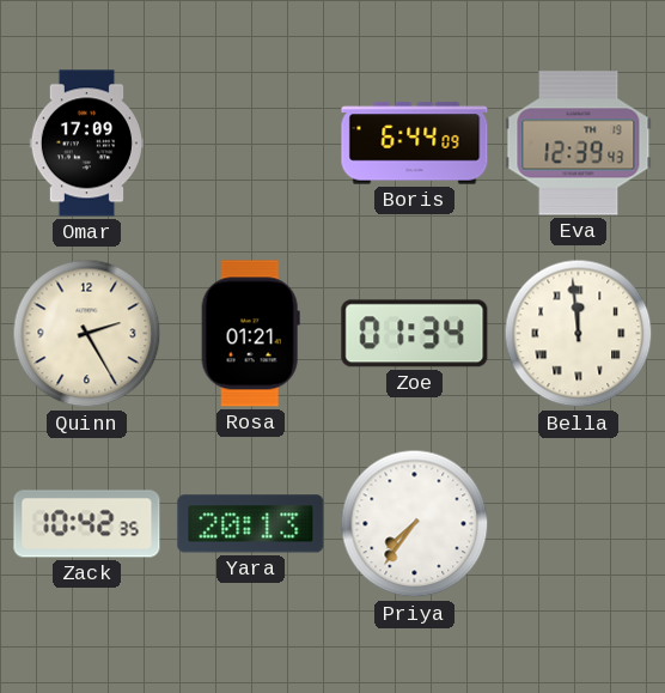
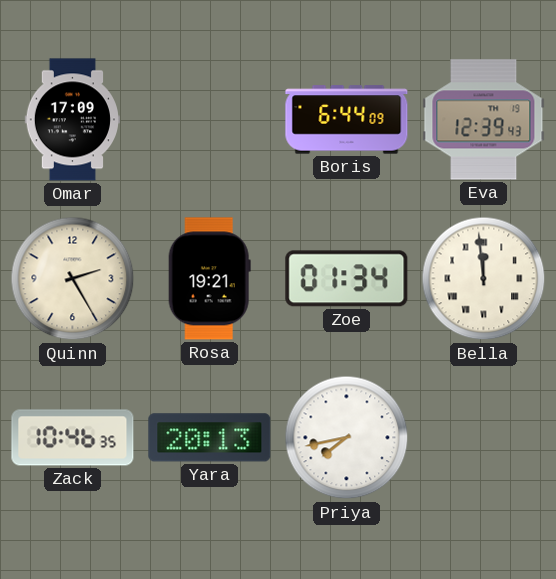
Rosa: 01:21 -> 19:21
Zack: 10:42 -> 10:46
Priya: 7:36 -> 7:43
